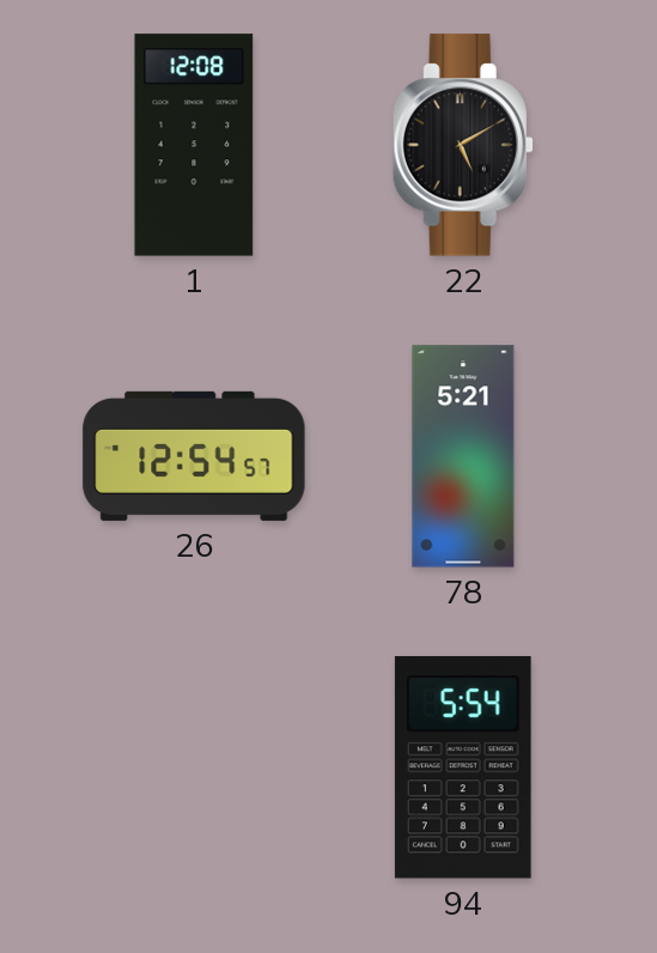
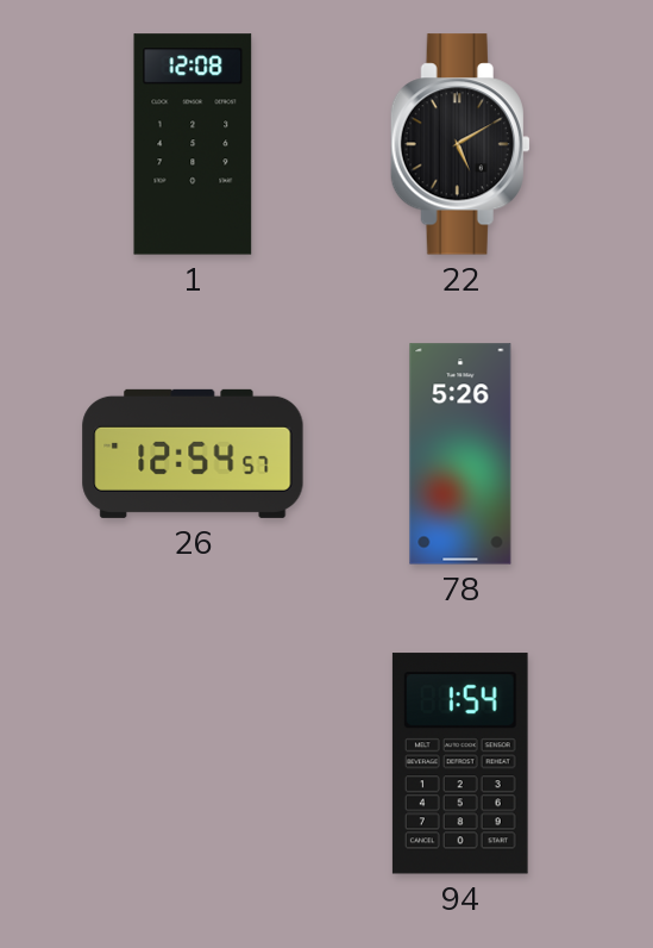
78: 5:21 -> 5:26
94: 5:54 -> 1:54
